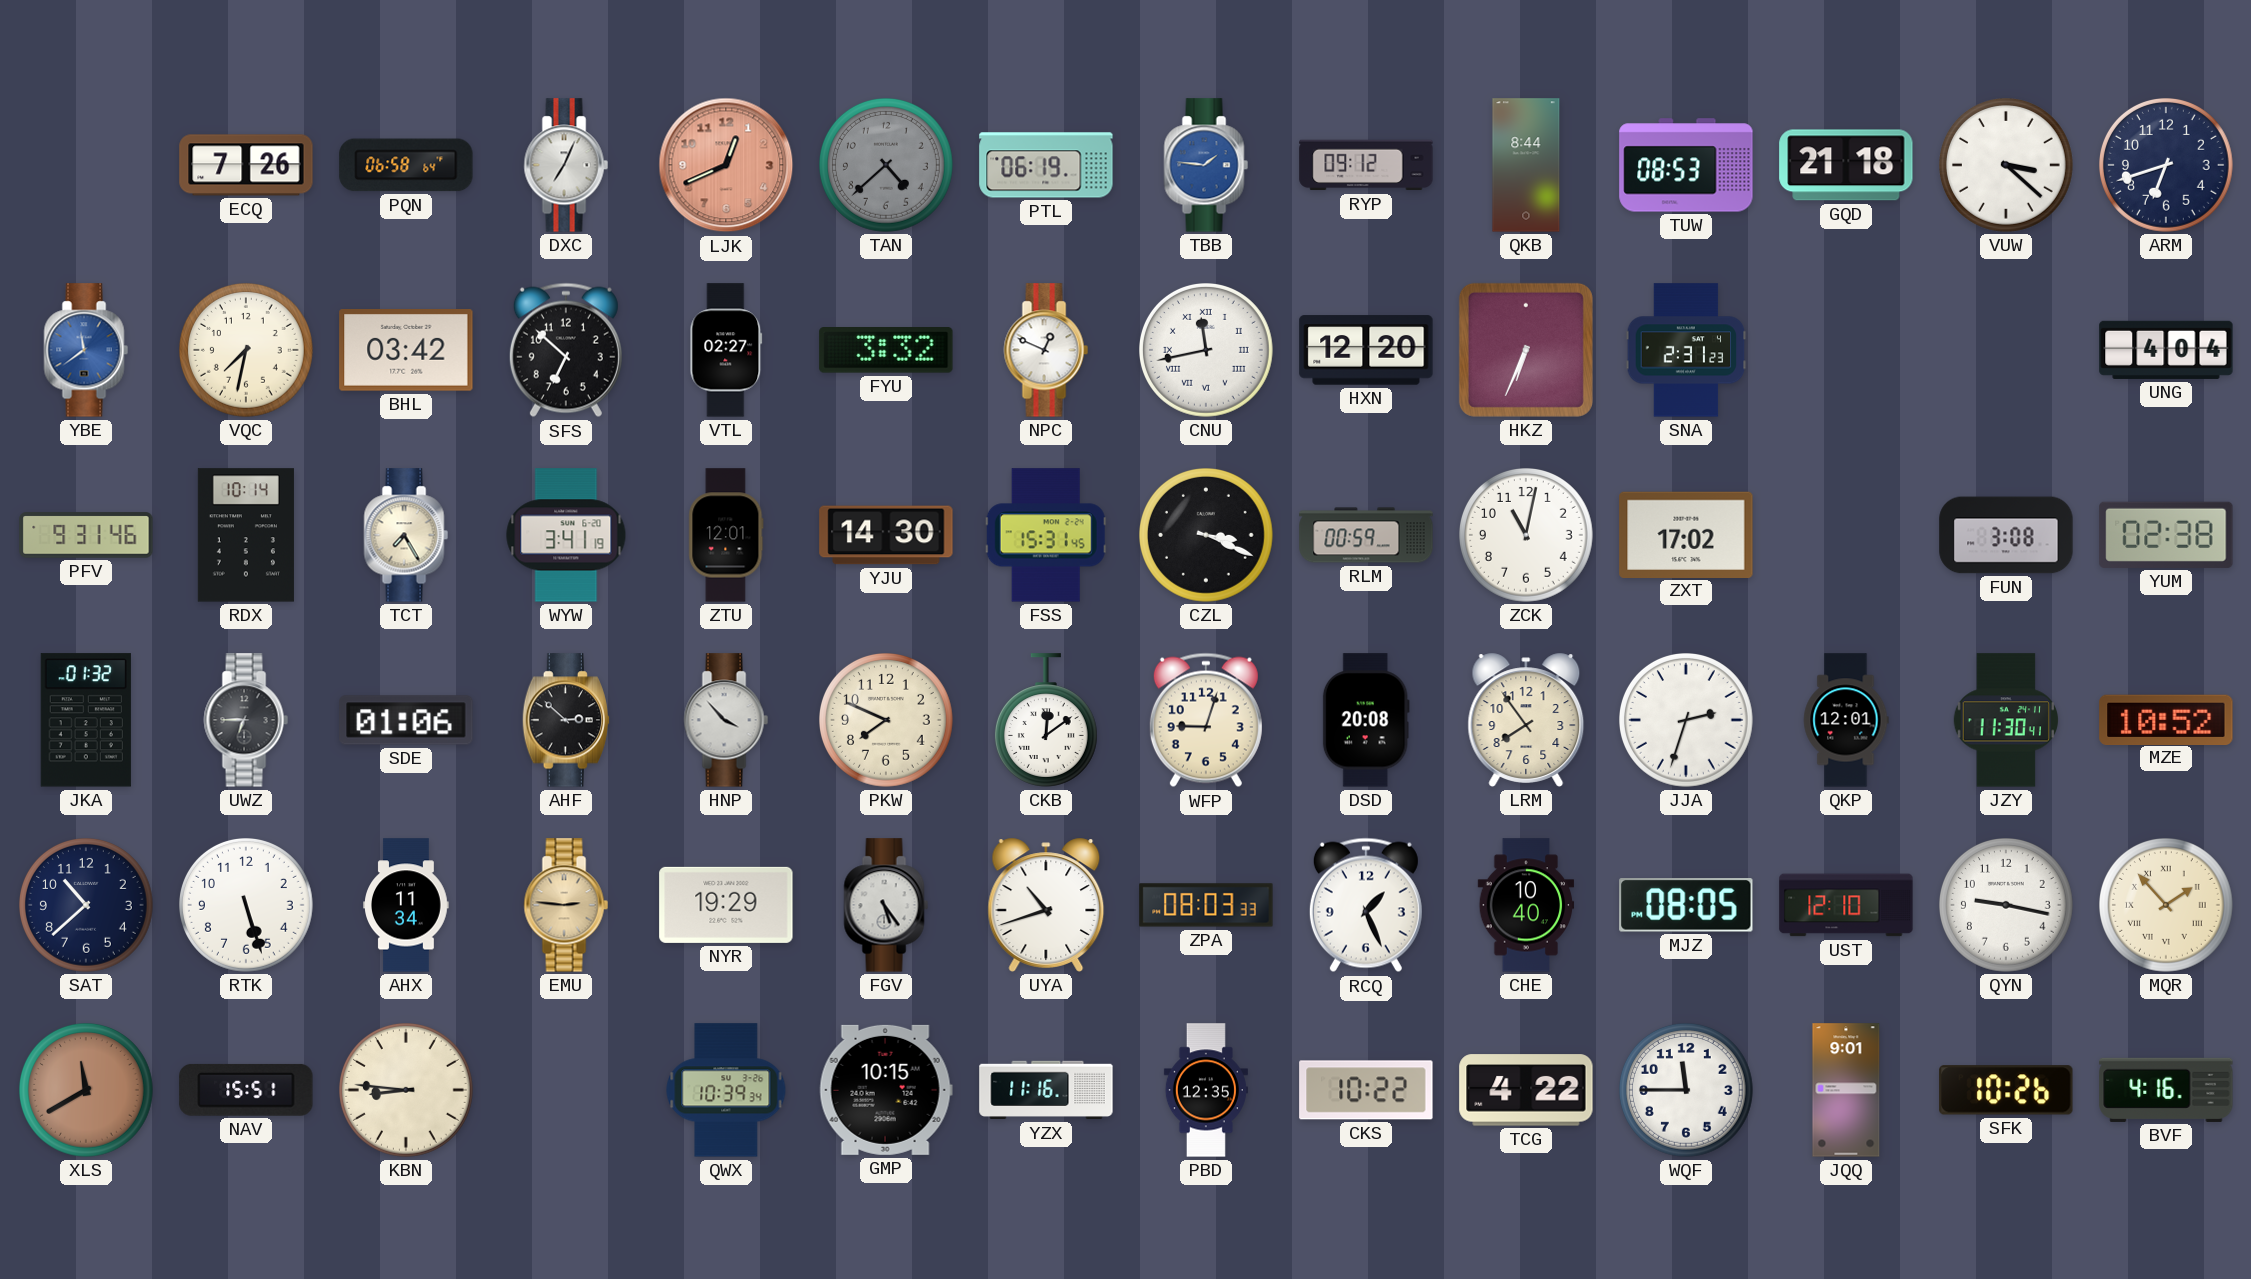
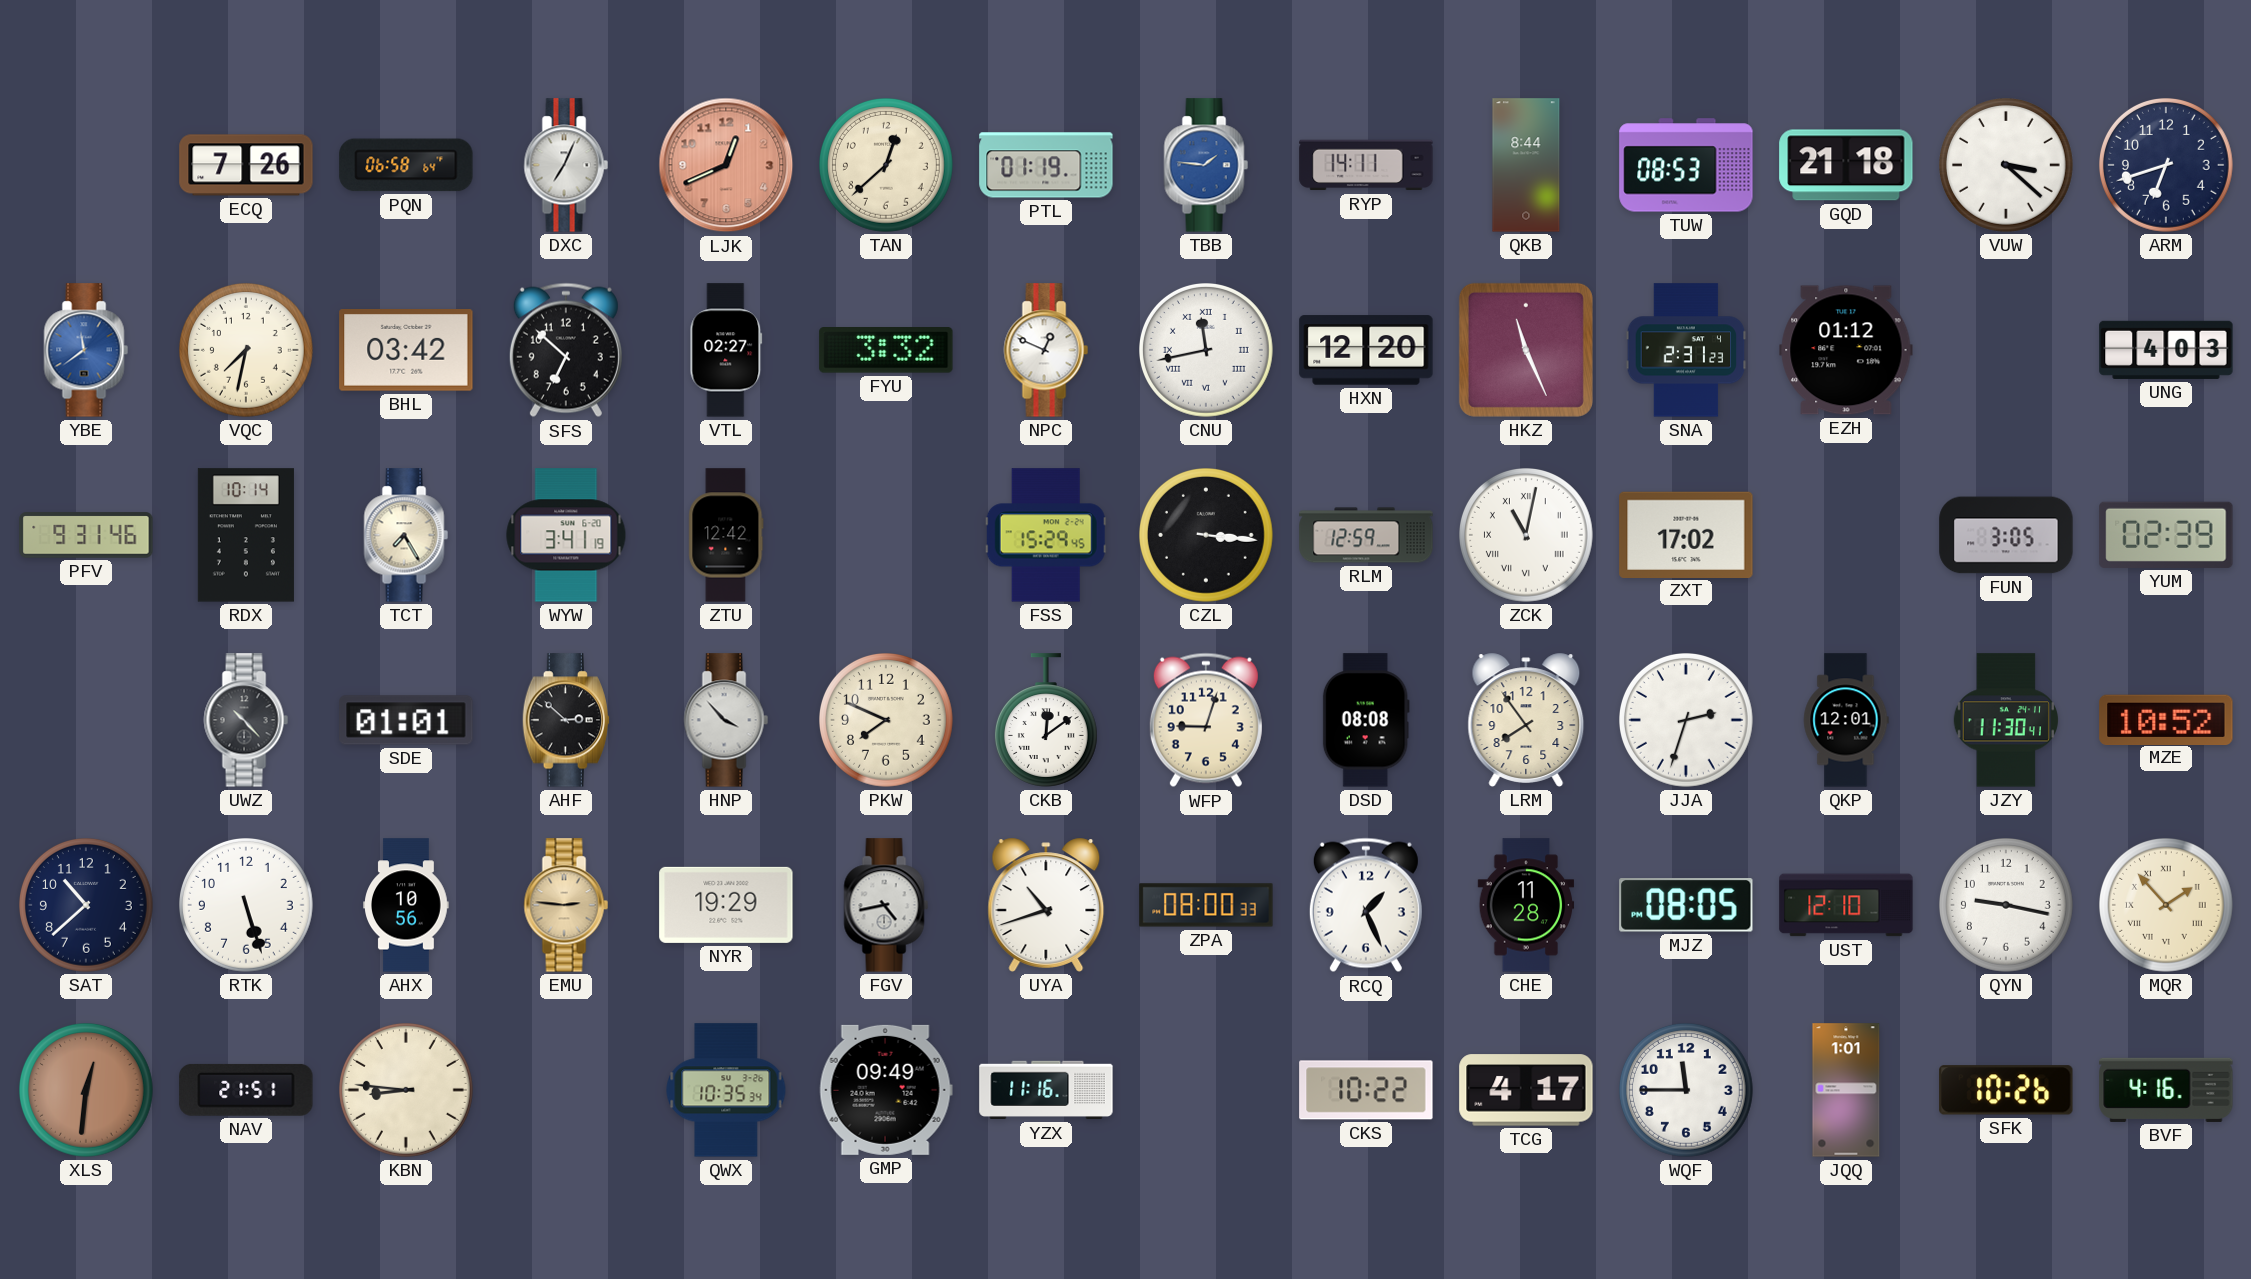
TAN: 4:38 -> 12:38
TAN dial: grey -> cream
PTL: 06:19 -> 01:19
RYP: 09:12 -> 14:11
HKZ: 6:34 -> 11:26
EZH: none -> 01:12
UNG: 4:04 -> 4:03
ZTU: 12:01 -> 12:42
YJU: 14:30 -> none
FSS: 15:31 -> 15:29
CZL: 3:19 -> 3:16
RLM: 00:59 -> 12:59
ZCK numerals: Arabic -> Roman
FUN: 3:08 -> 3:05
YUM: 02:38 -> 02:39
JKA: 01:32 -> none
UWZ: 6:45 -> 10:23
SDE: 01:06 -> 01:01
DSD: 20:08 -> 08:08
AHX: 11:34 -> 10:56
FGV: 5:24 -> 4:43
ZPA: 08:03 -> 08:00
CHE: 10:40 -> 11:28
XLS: 11:40 -> 12:31
NAV: 15:51 -> 21:51
QWX: 10:39 -> 10:35
GMP: 10:15 -> 09:49
PBD: 12:35 -> none
TCG: 4:22 -> 4:17
JQQ: 9:01 -> 1:01
